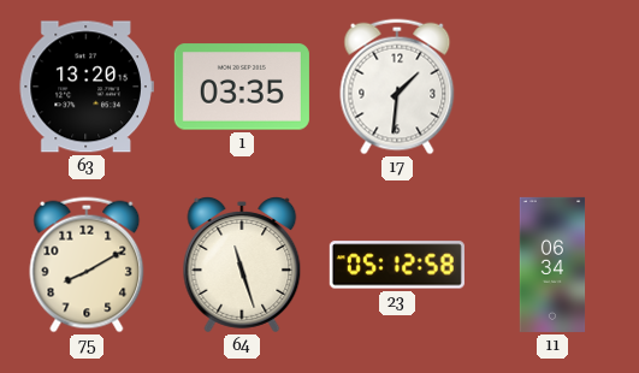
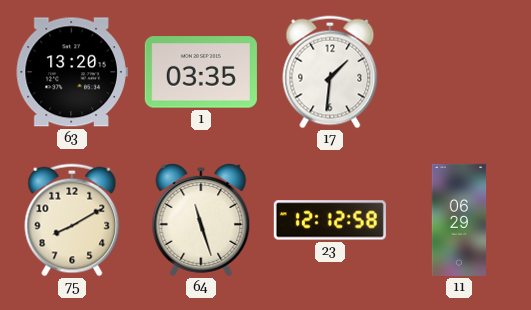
23: 05:12 -> 12:12
11: 06:34 -> 06:29
